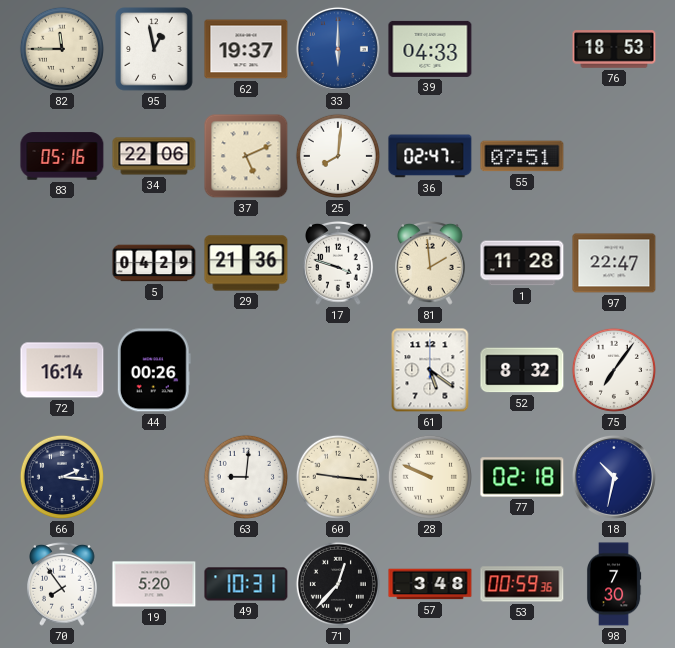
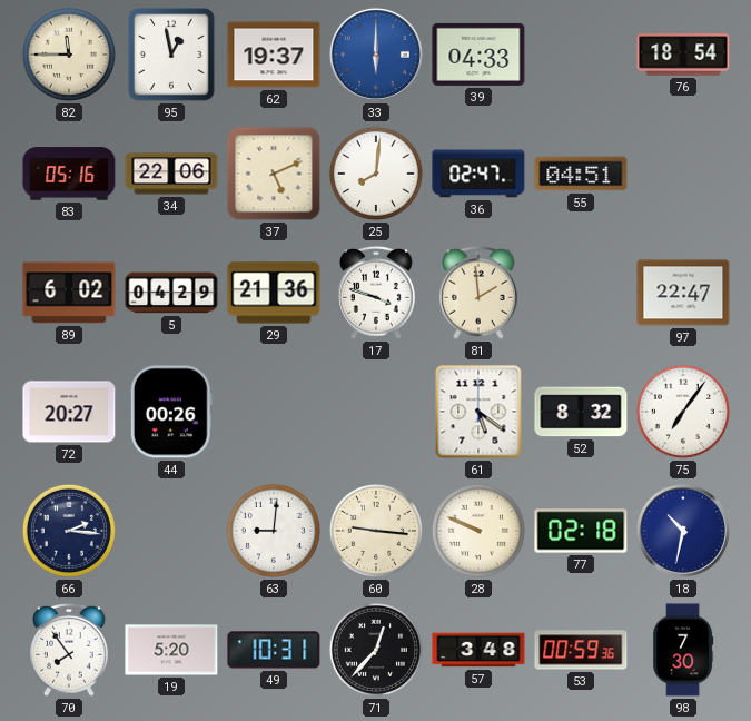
76: 18:53 -> 18:54
55: 07:51 -> 04:51
89: none -> 6:02
1: 11:28 -> none
72: 16:14 -> 20:27
